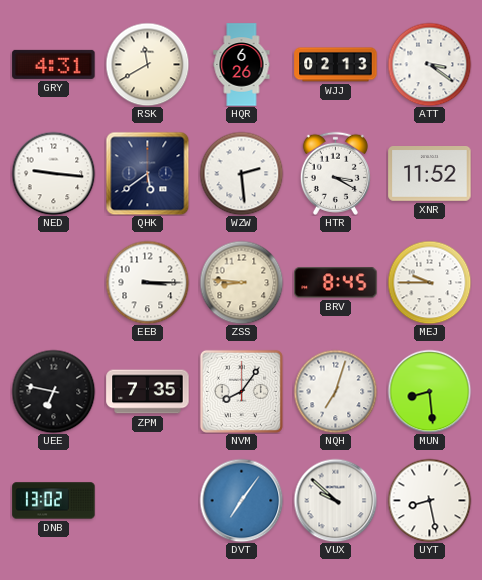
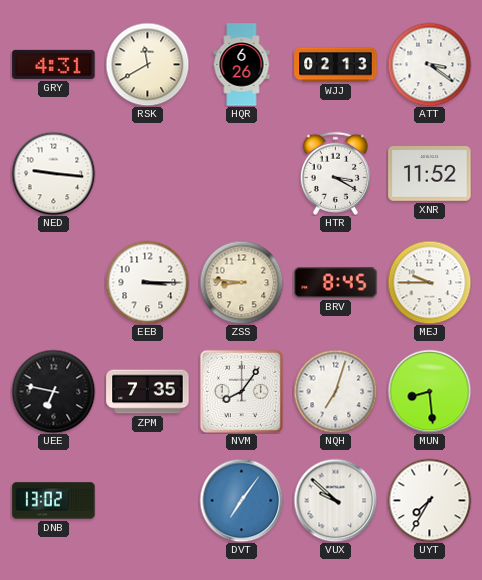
QHK: 5:39 -> none
WZW: 2:29 -> none
UYT: 8:28 -> 7:35
